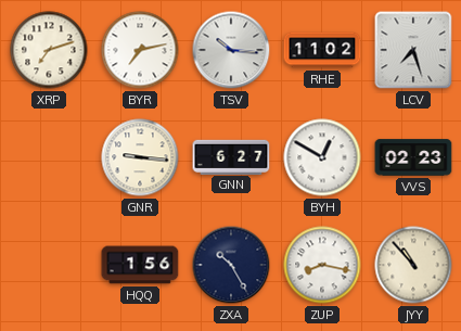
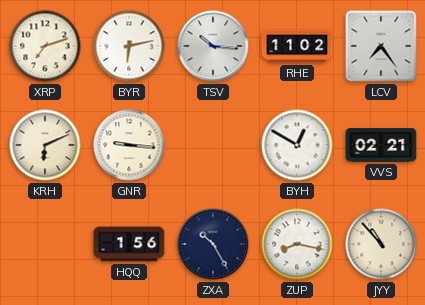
BYR: 7:13 -> 6:13
LCV: 7:27 -> 7:24
KRH: none -> 6:11
GNN: 6:27 -> none
VVS: 02:23 -> 02:21
